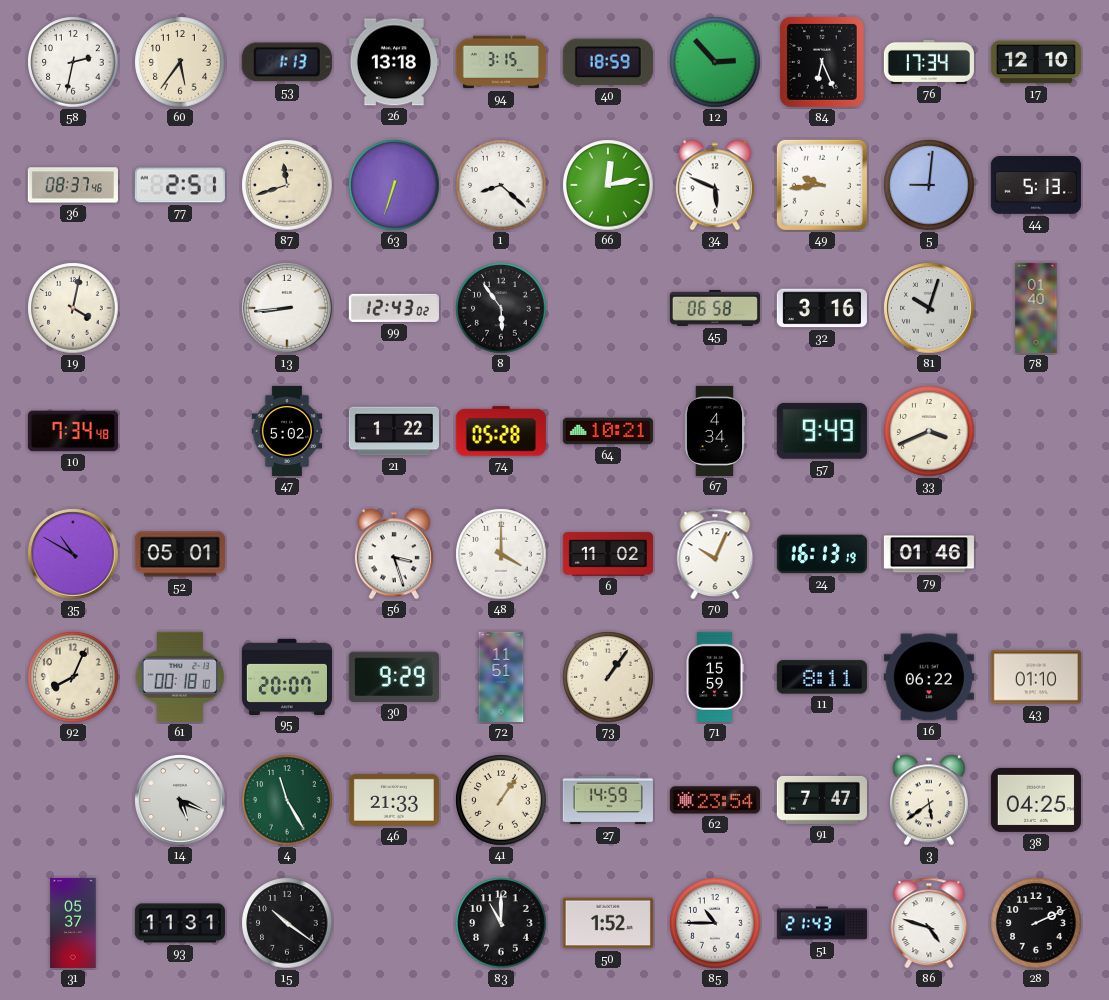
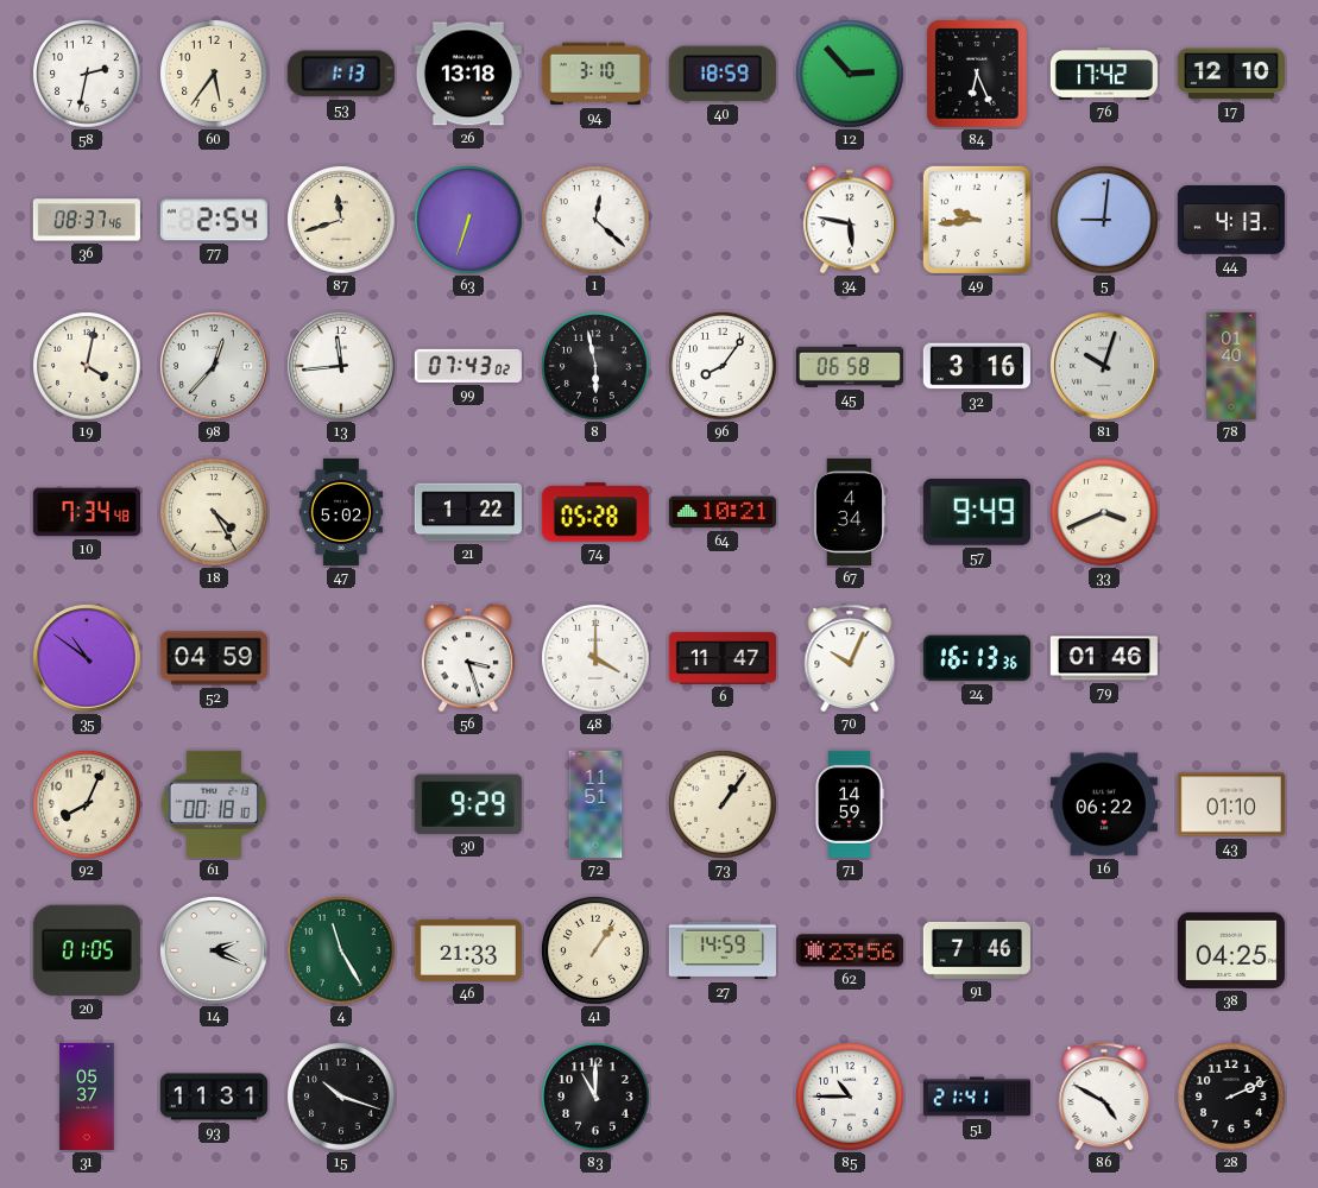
94: 3:15 -> 3:10
76: 17:34 -> 17:42
77: 2:51 -> 2:54
1: 8:22 -> 12:22
66: 12:13 -> none
34: 5:49 -> 5:47
44: 5:13 -> 4:13
98: none -> 12:37
13: 8:44 -> 11:44
99: 12:43 -> 07:43
8: 5:54 -> 5:58
96: none -> 8:06
18: none -> 4:25
35: 10:50 -> 10:51
52: 05:01 -> 04:59
6: 11:02 -> 11:47
24: 16:13:19 -> 16:13:36
95: 20:07 -> none
71: 15:59 -> 14:59
11: 8:11 -> none
20: none -> 01:05
14: 5:19 -> 2:19
62: 23:54 -> 23:56
91: 7:47 -> 7:46
3: 5:39 -> none
15: 10:21 -> 10:18
50: 1:52 -> none
51: 21:43 -> 21:41
86: 4:48 -> 4:50
